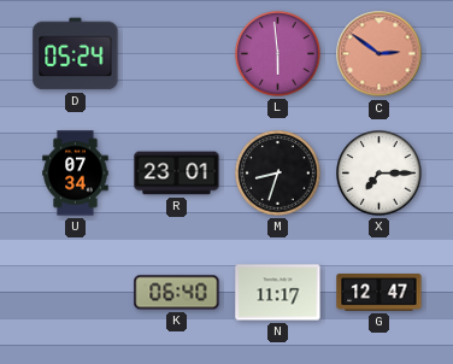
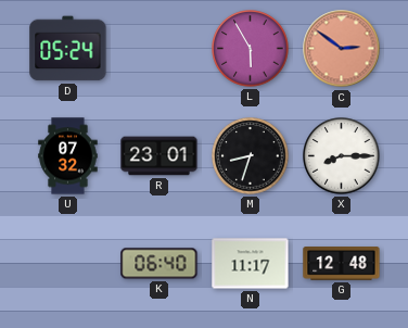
L: 5:59 -> 5:55
U: 07:34 -> 07:32
X: 7:15 -> 8:15
G: 12:47 -> 12:48
